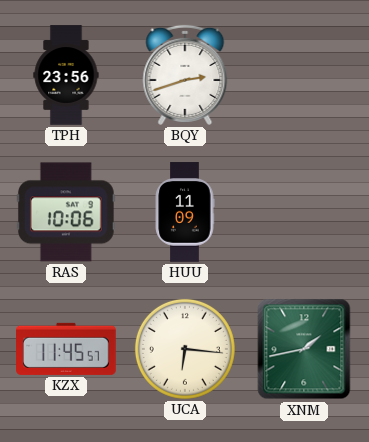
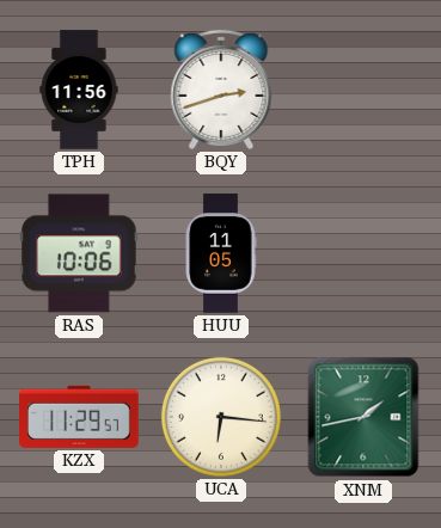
TPH: 23:56 -> 11:56
HUU: 11:09 -> 11:05
KZX: 11:45 -> 11:29
